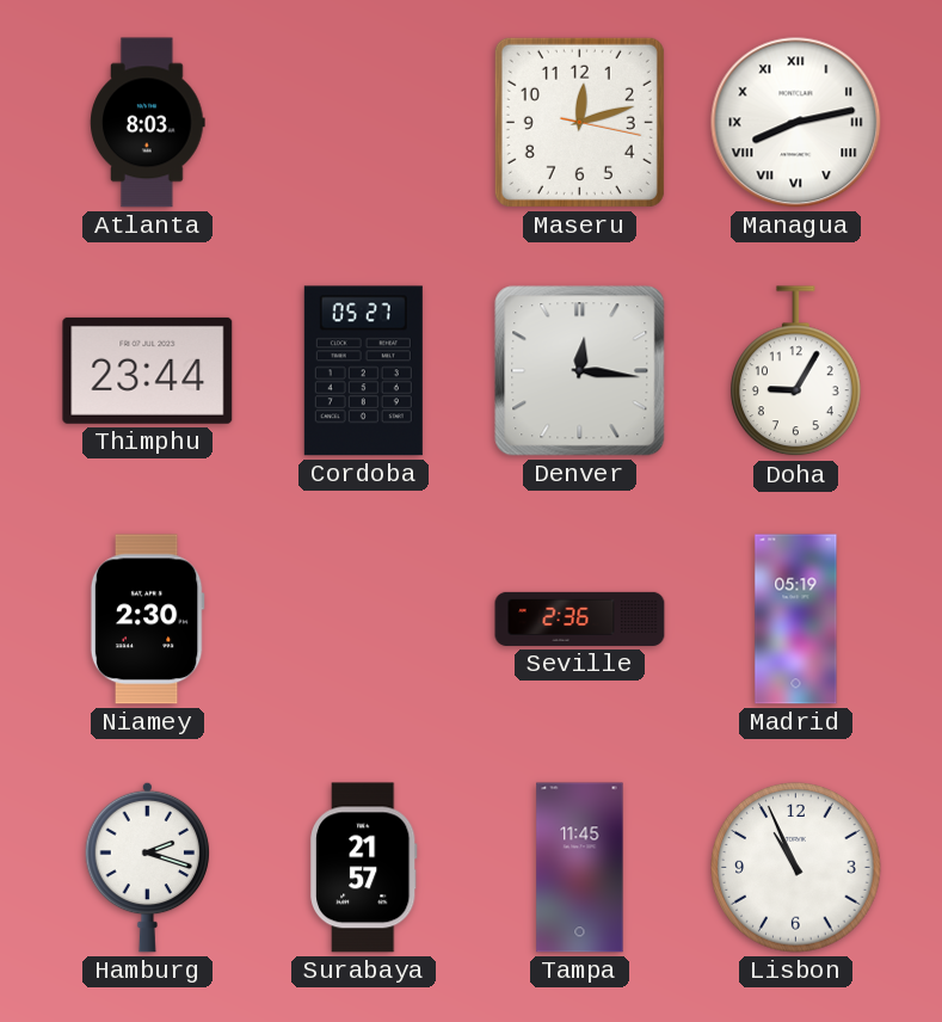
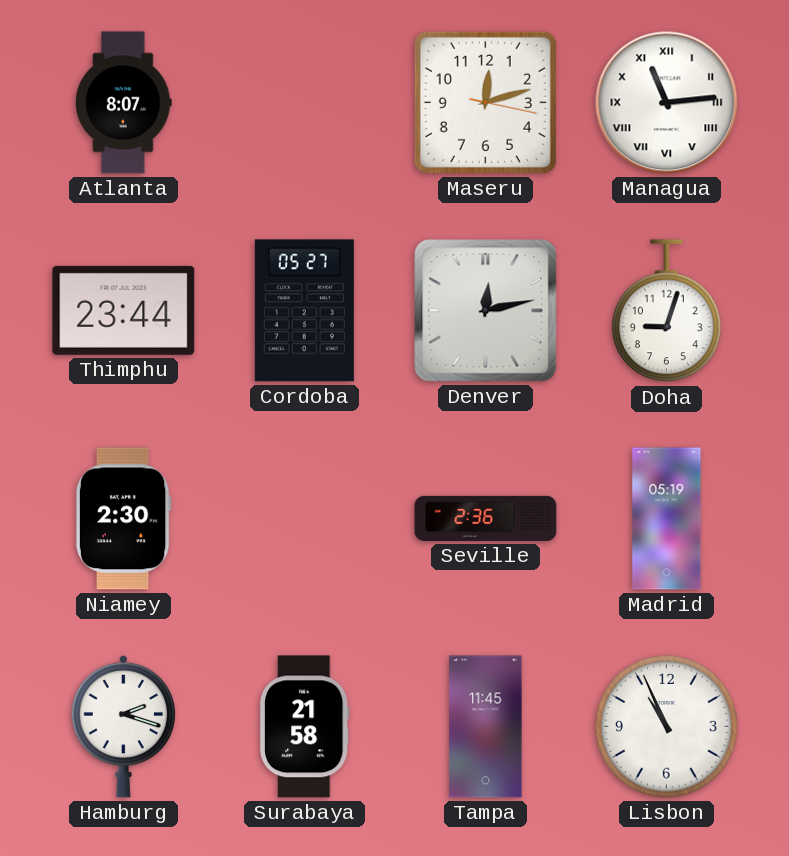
Atlanta: 8:03 -> 8:07
Managua: 8:13 -> 11:14
Denver: 12:16 -> 12:13
Doha: 9:05 -> 9:03
Surabaya: 21:57 -> 21:58
